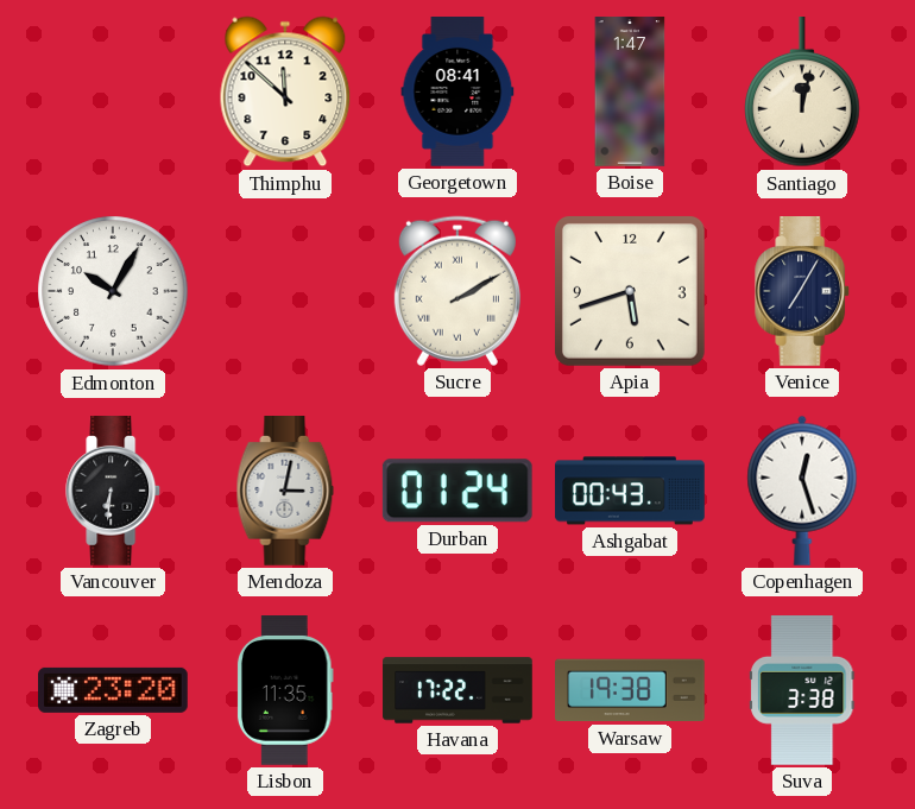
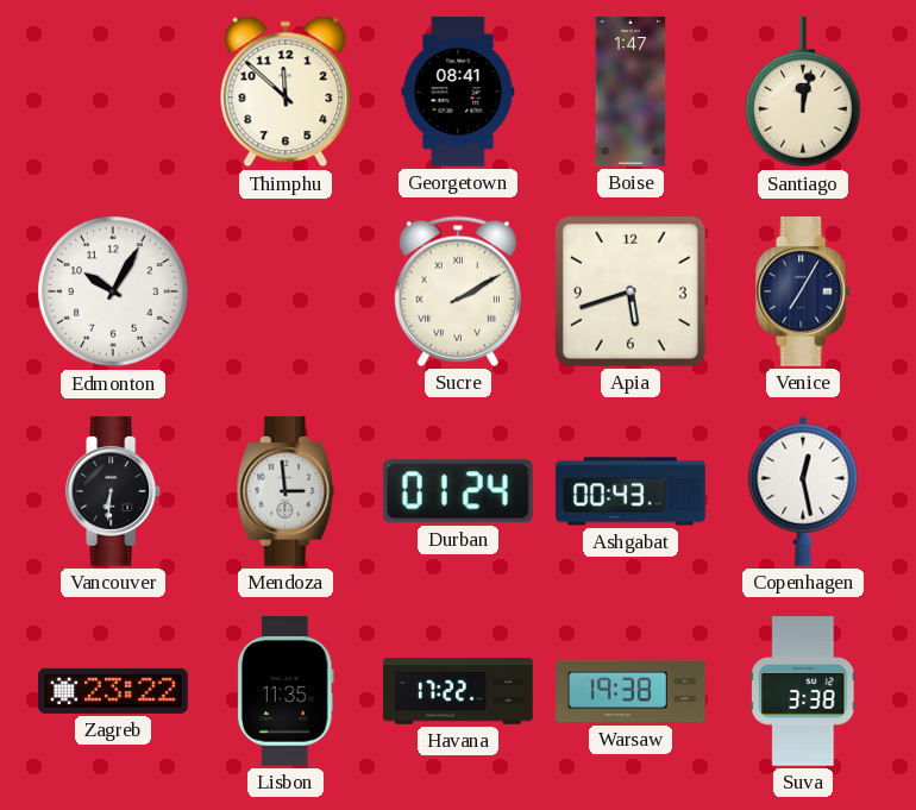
Mendoza: 3:02 -> 2:59
Copenhagen: 12:27 -> 12:28
Zagreb: 23:20 -> 23:22
